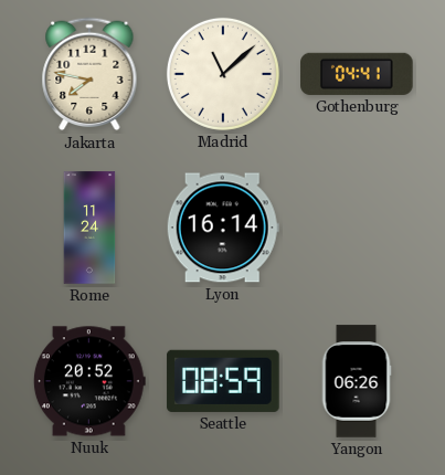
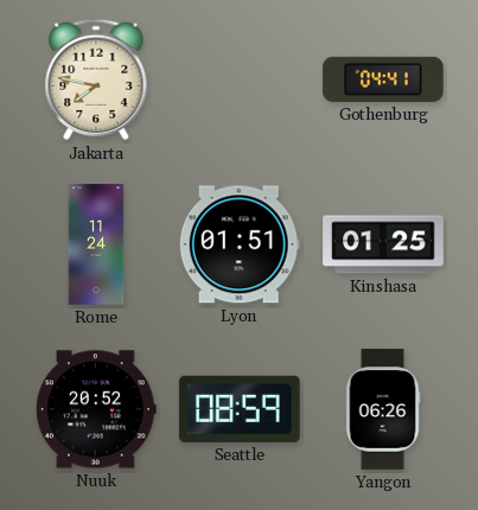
Madrid: 11:08 -> none
Lyon: 16:14 -> 01:51
Kinshasa: none -> 01:25
